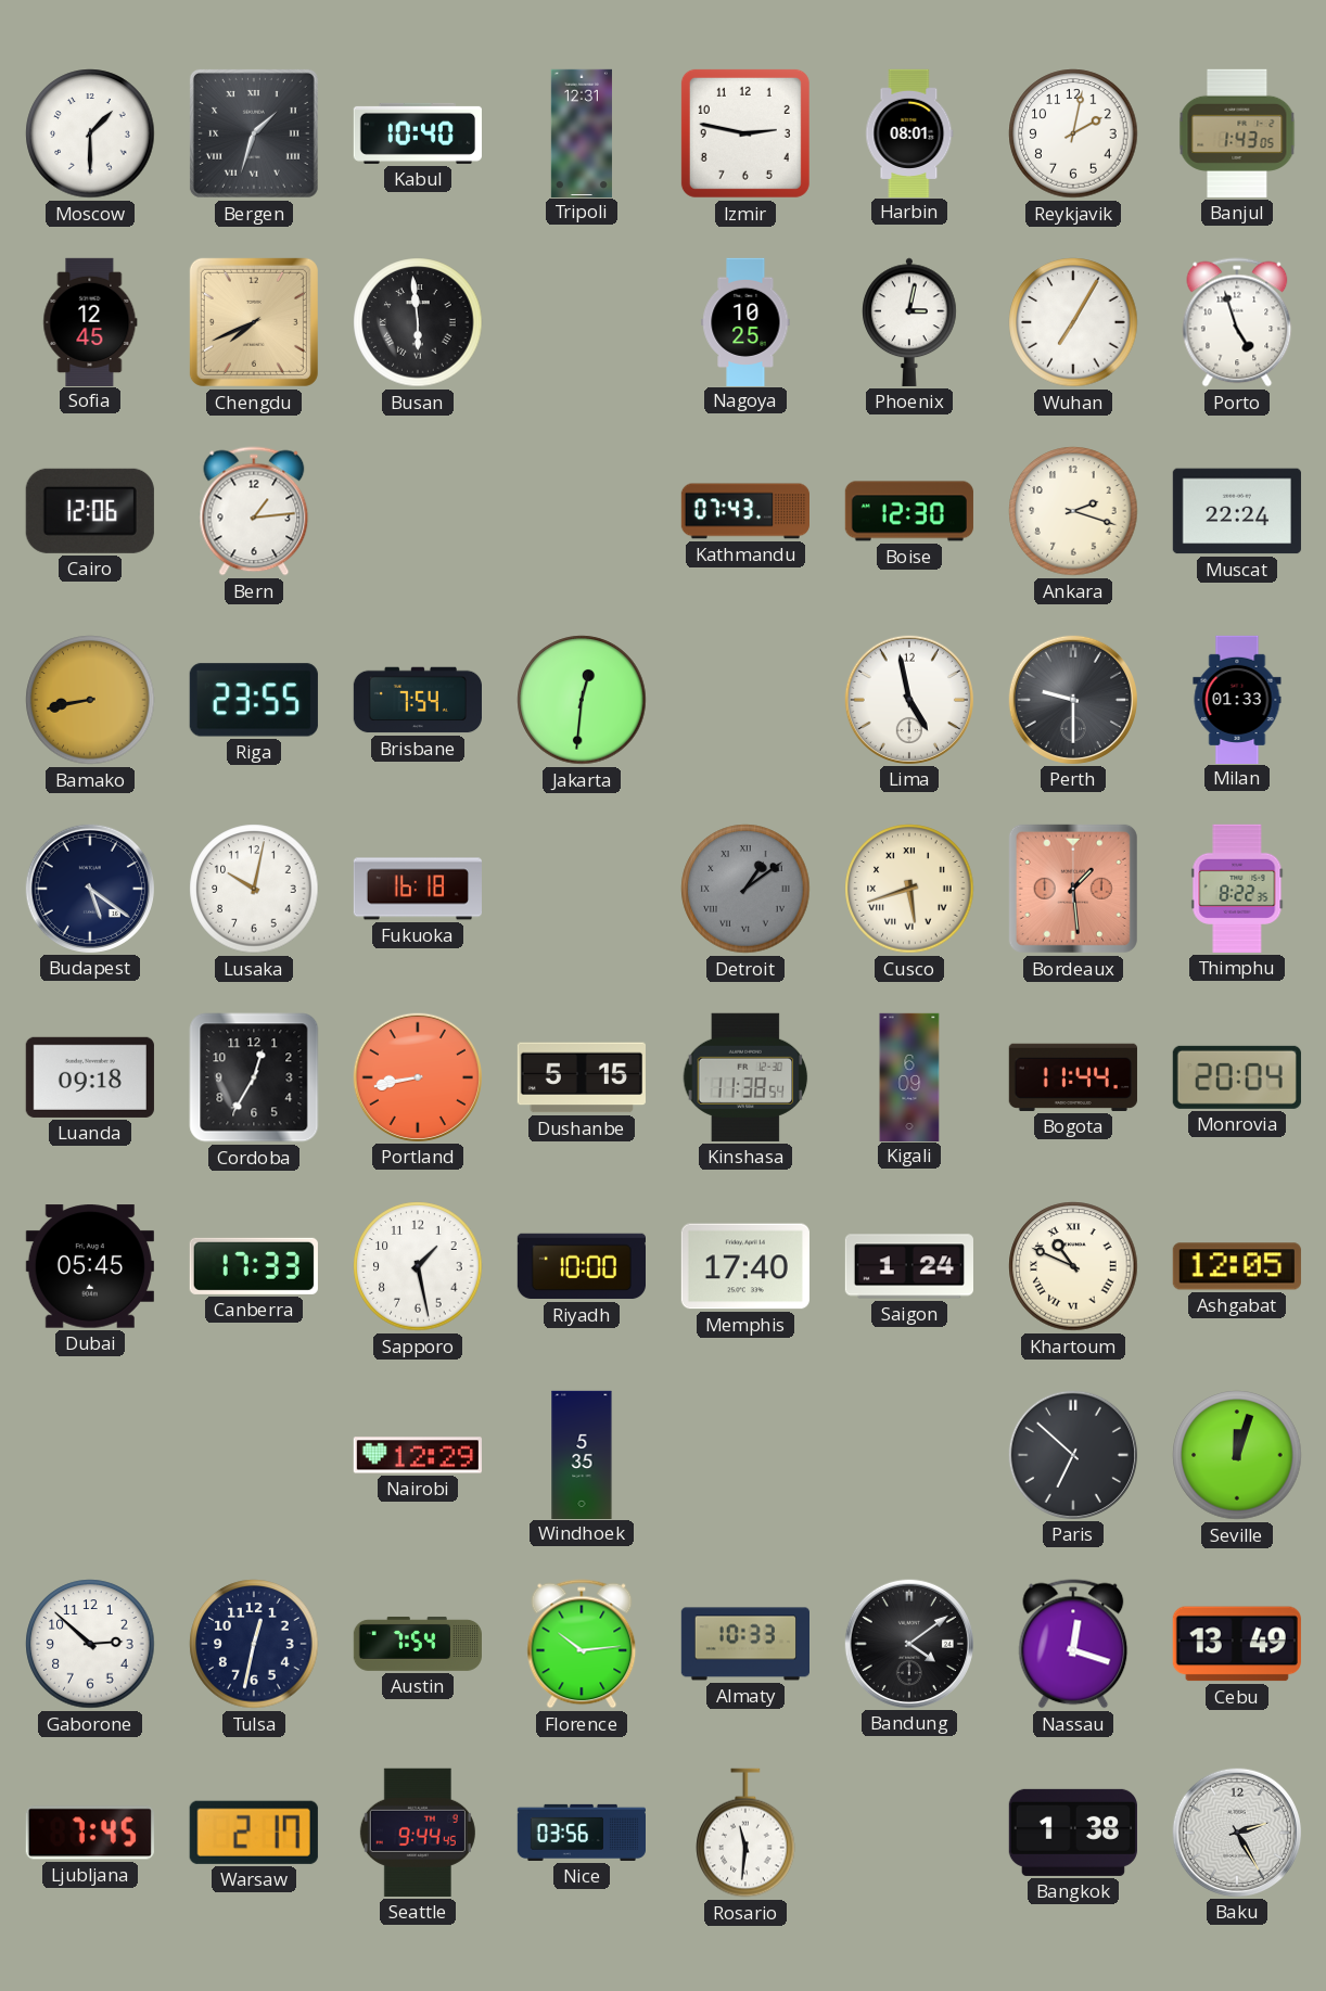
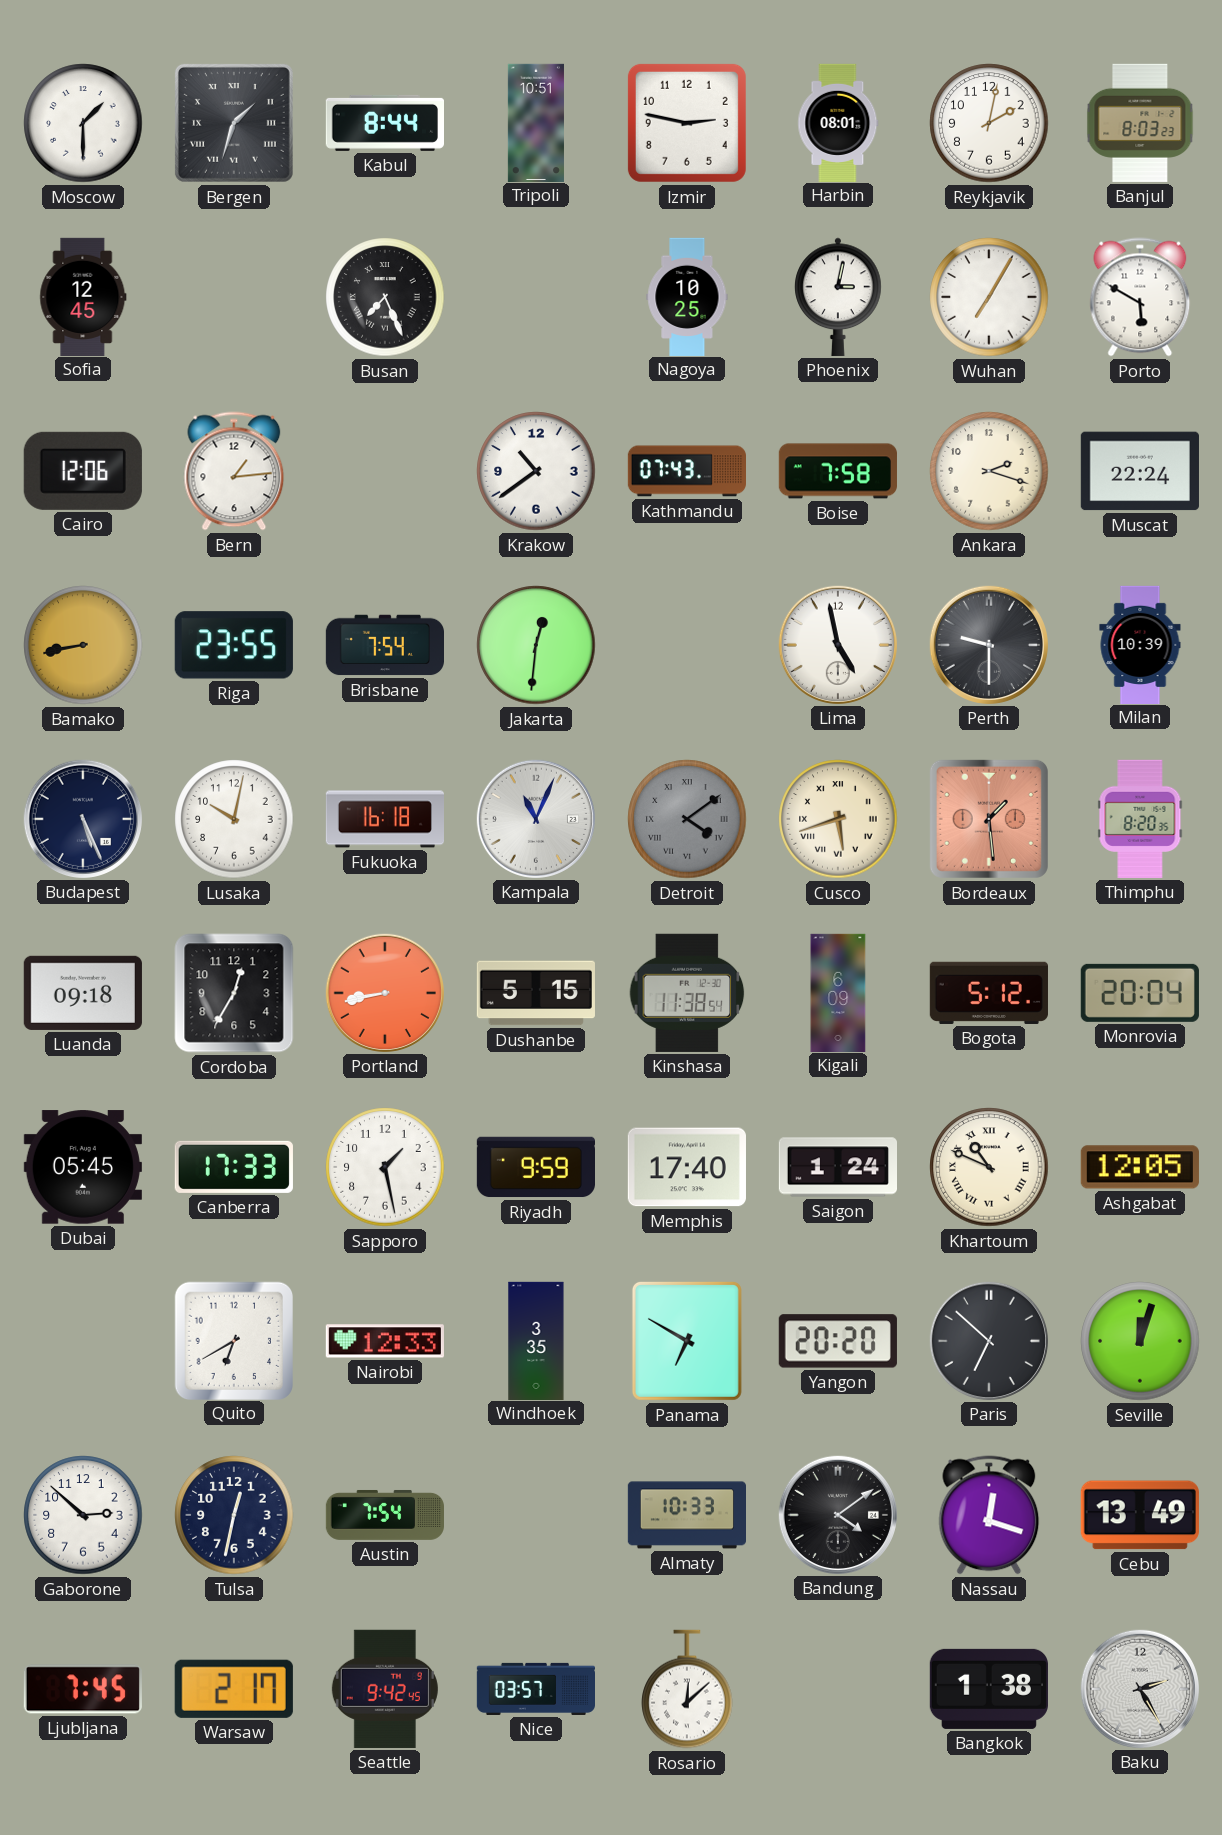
Kabul: 10:40 -> 8:44
Tripoli: 12:31 -> 10:51
Banjul: 1:43 -> 8:03
Chengdu: 7:41 -> none
Busan: 5:59 -> 7:26
Porto: 4:57 -> 5:50
Krakow: none -> 10:39
Boise: 12:30 -> 7:58
Milan: 01:33 -> 10:39
Budapest: 5:21 -> 5:26
Kampala: none -> 11:04
Detroit: 1:09 -> 4:09
Thimphu: 8:22 -> 8:20
Bogota: 11:44 -> 5:12
Riyadh: 10:00 -> 9:59
Quito: none -> 6:40
Nairobi: 12:29 -> 12:33
Windhoek: 5:35 -> 3:35
Panama: none -> 6:50
Yangon: none -> 20:20
Florence: 10:14 -> none
Seattle: 9:44 -> 9:42
Nice: 03:56 -> 03:57
Rosario: 11:31 -> 12:08
